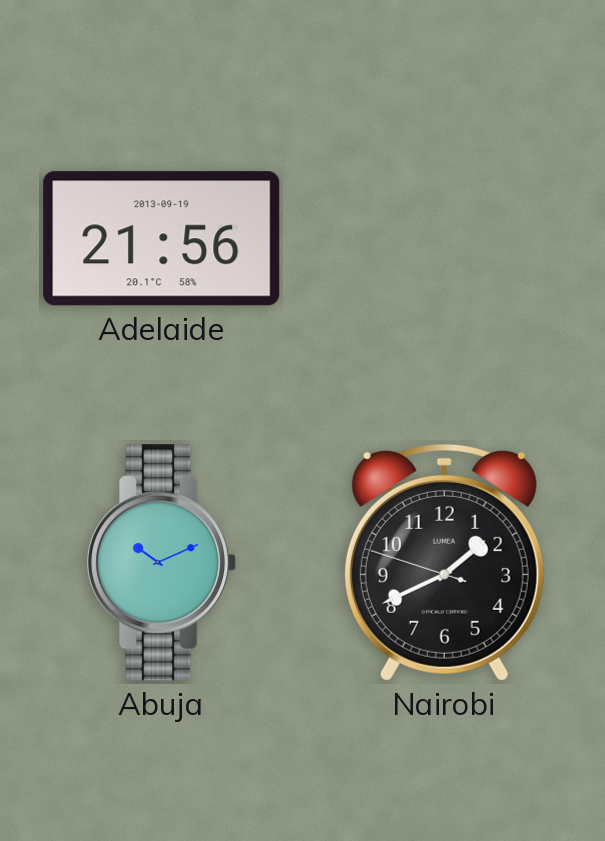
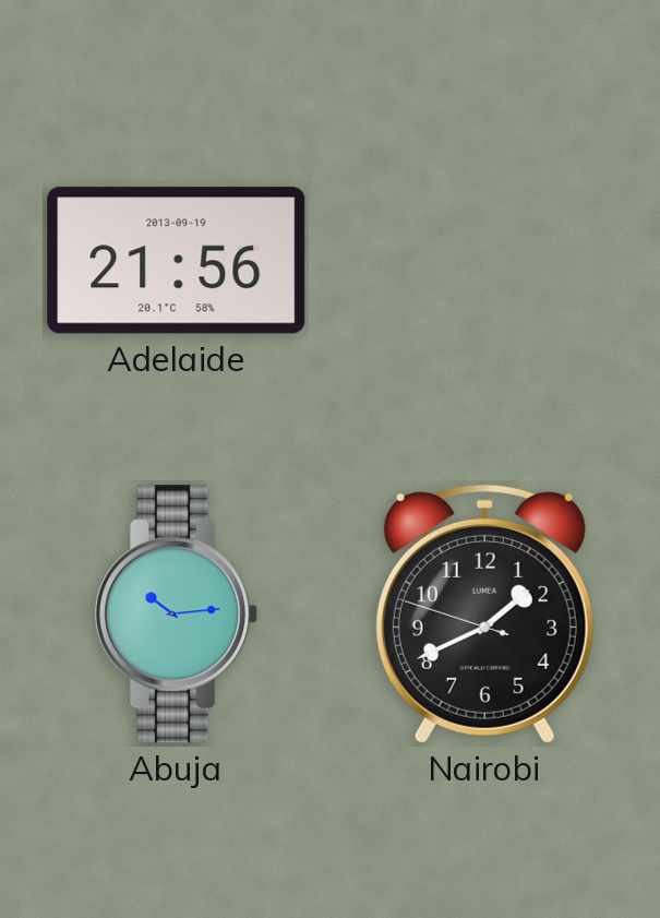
Abuja: 10:11 -> 10:14
